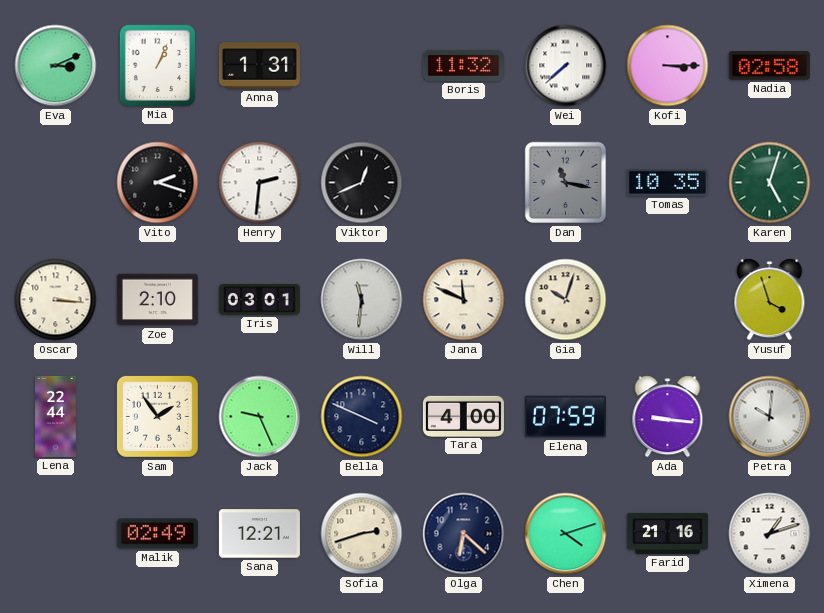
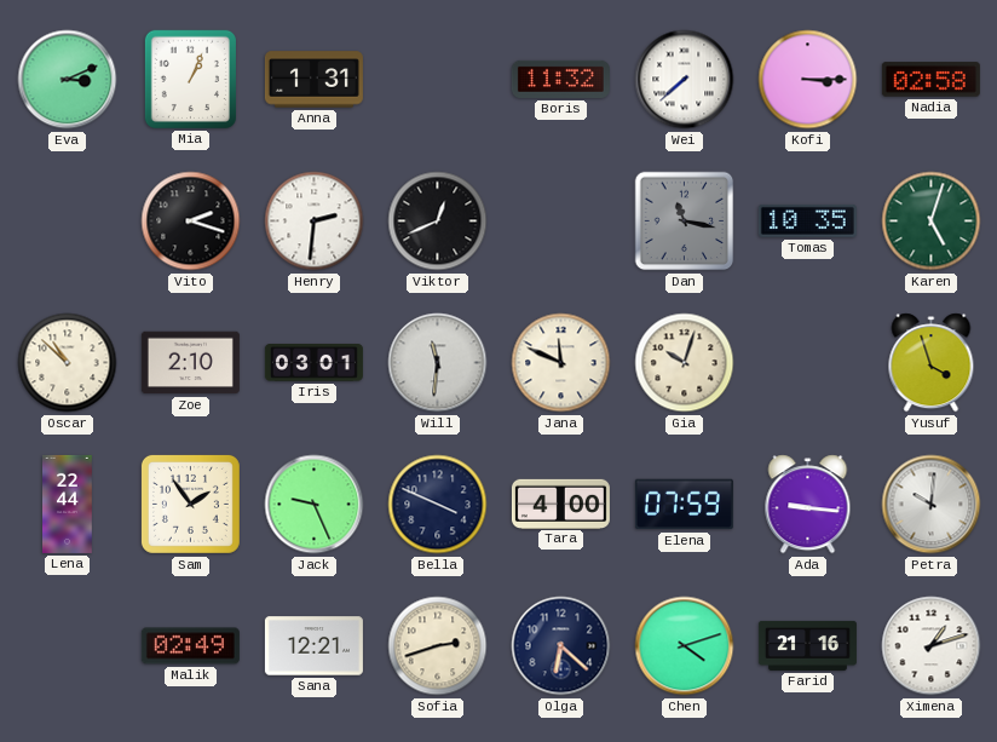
Oscar: 3:16 -> 10:52
